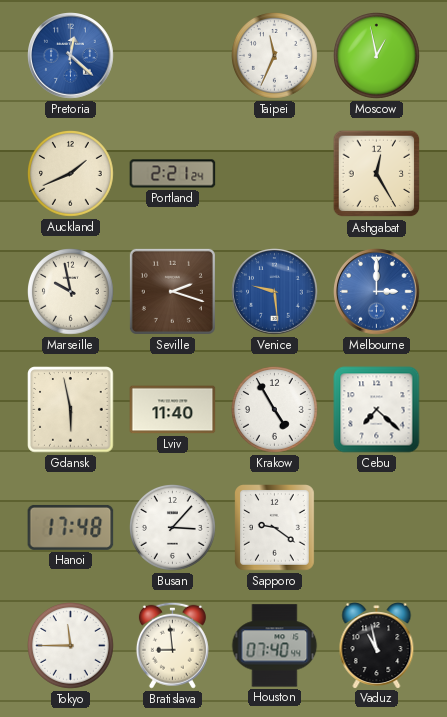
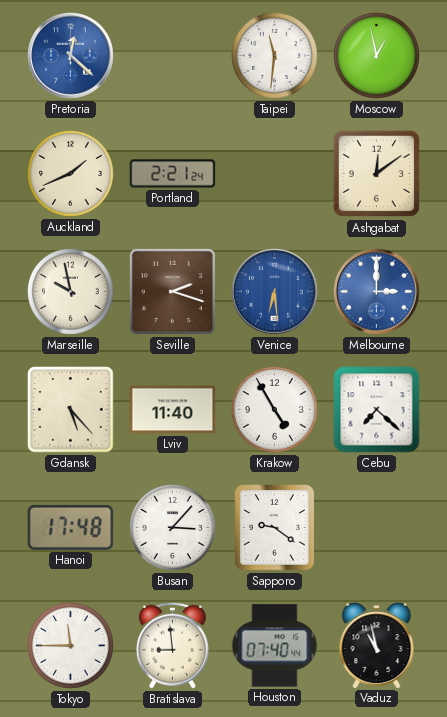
Taipei: 11:34 -> 11:31
Ashgabat: 12:25 -> 12:09
Venice: 9:29 -> 6:29
Gdansk: 5:58 -> 5:23
